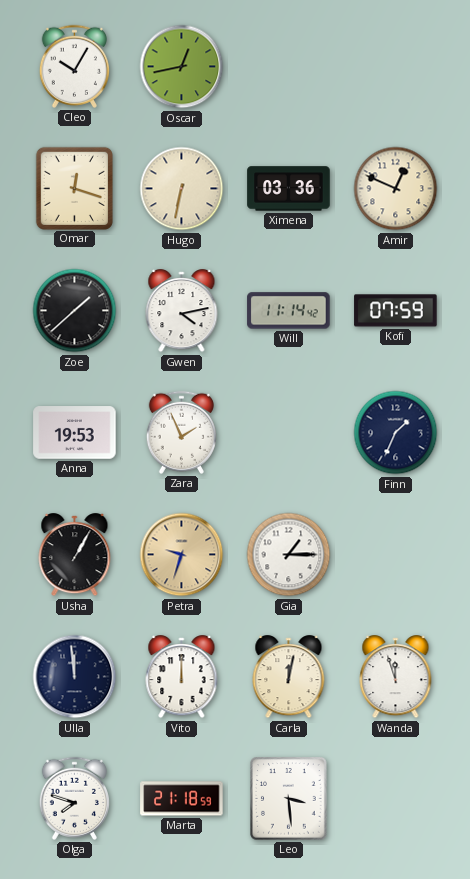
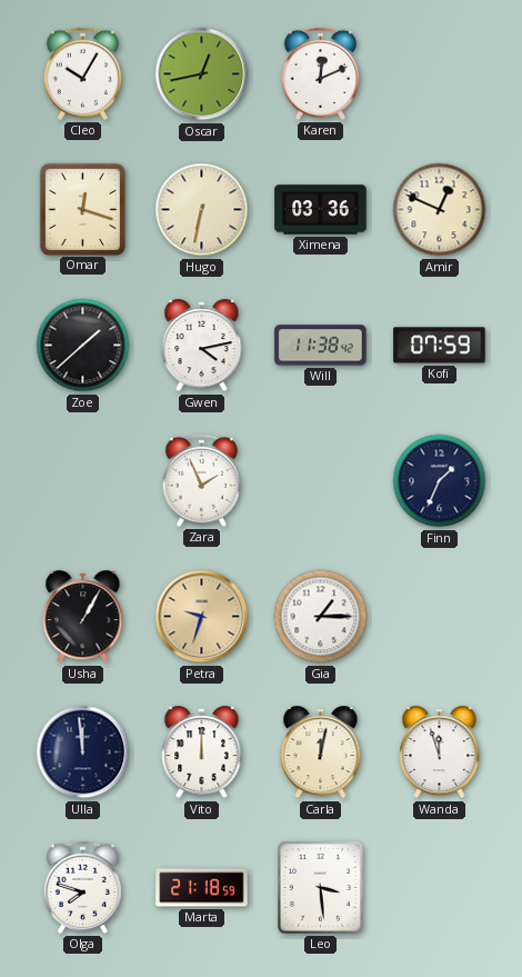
Karen: none -> 12:11
Will: 11:14 -> 11:38
Anna: 19:53 -> none
